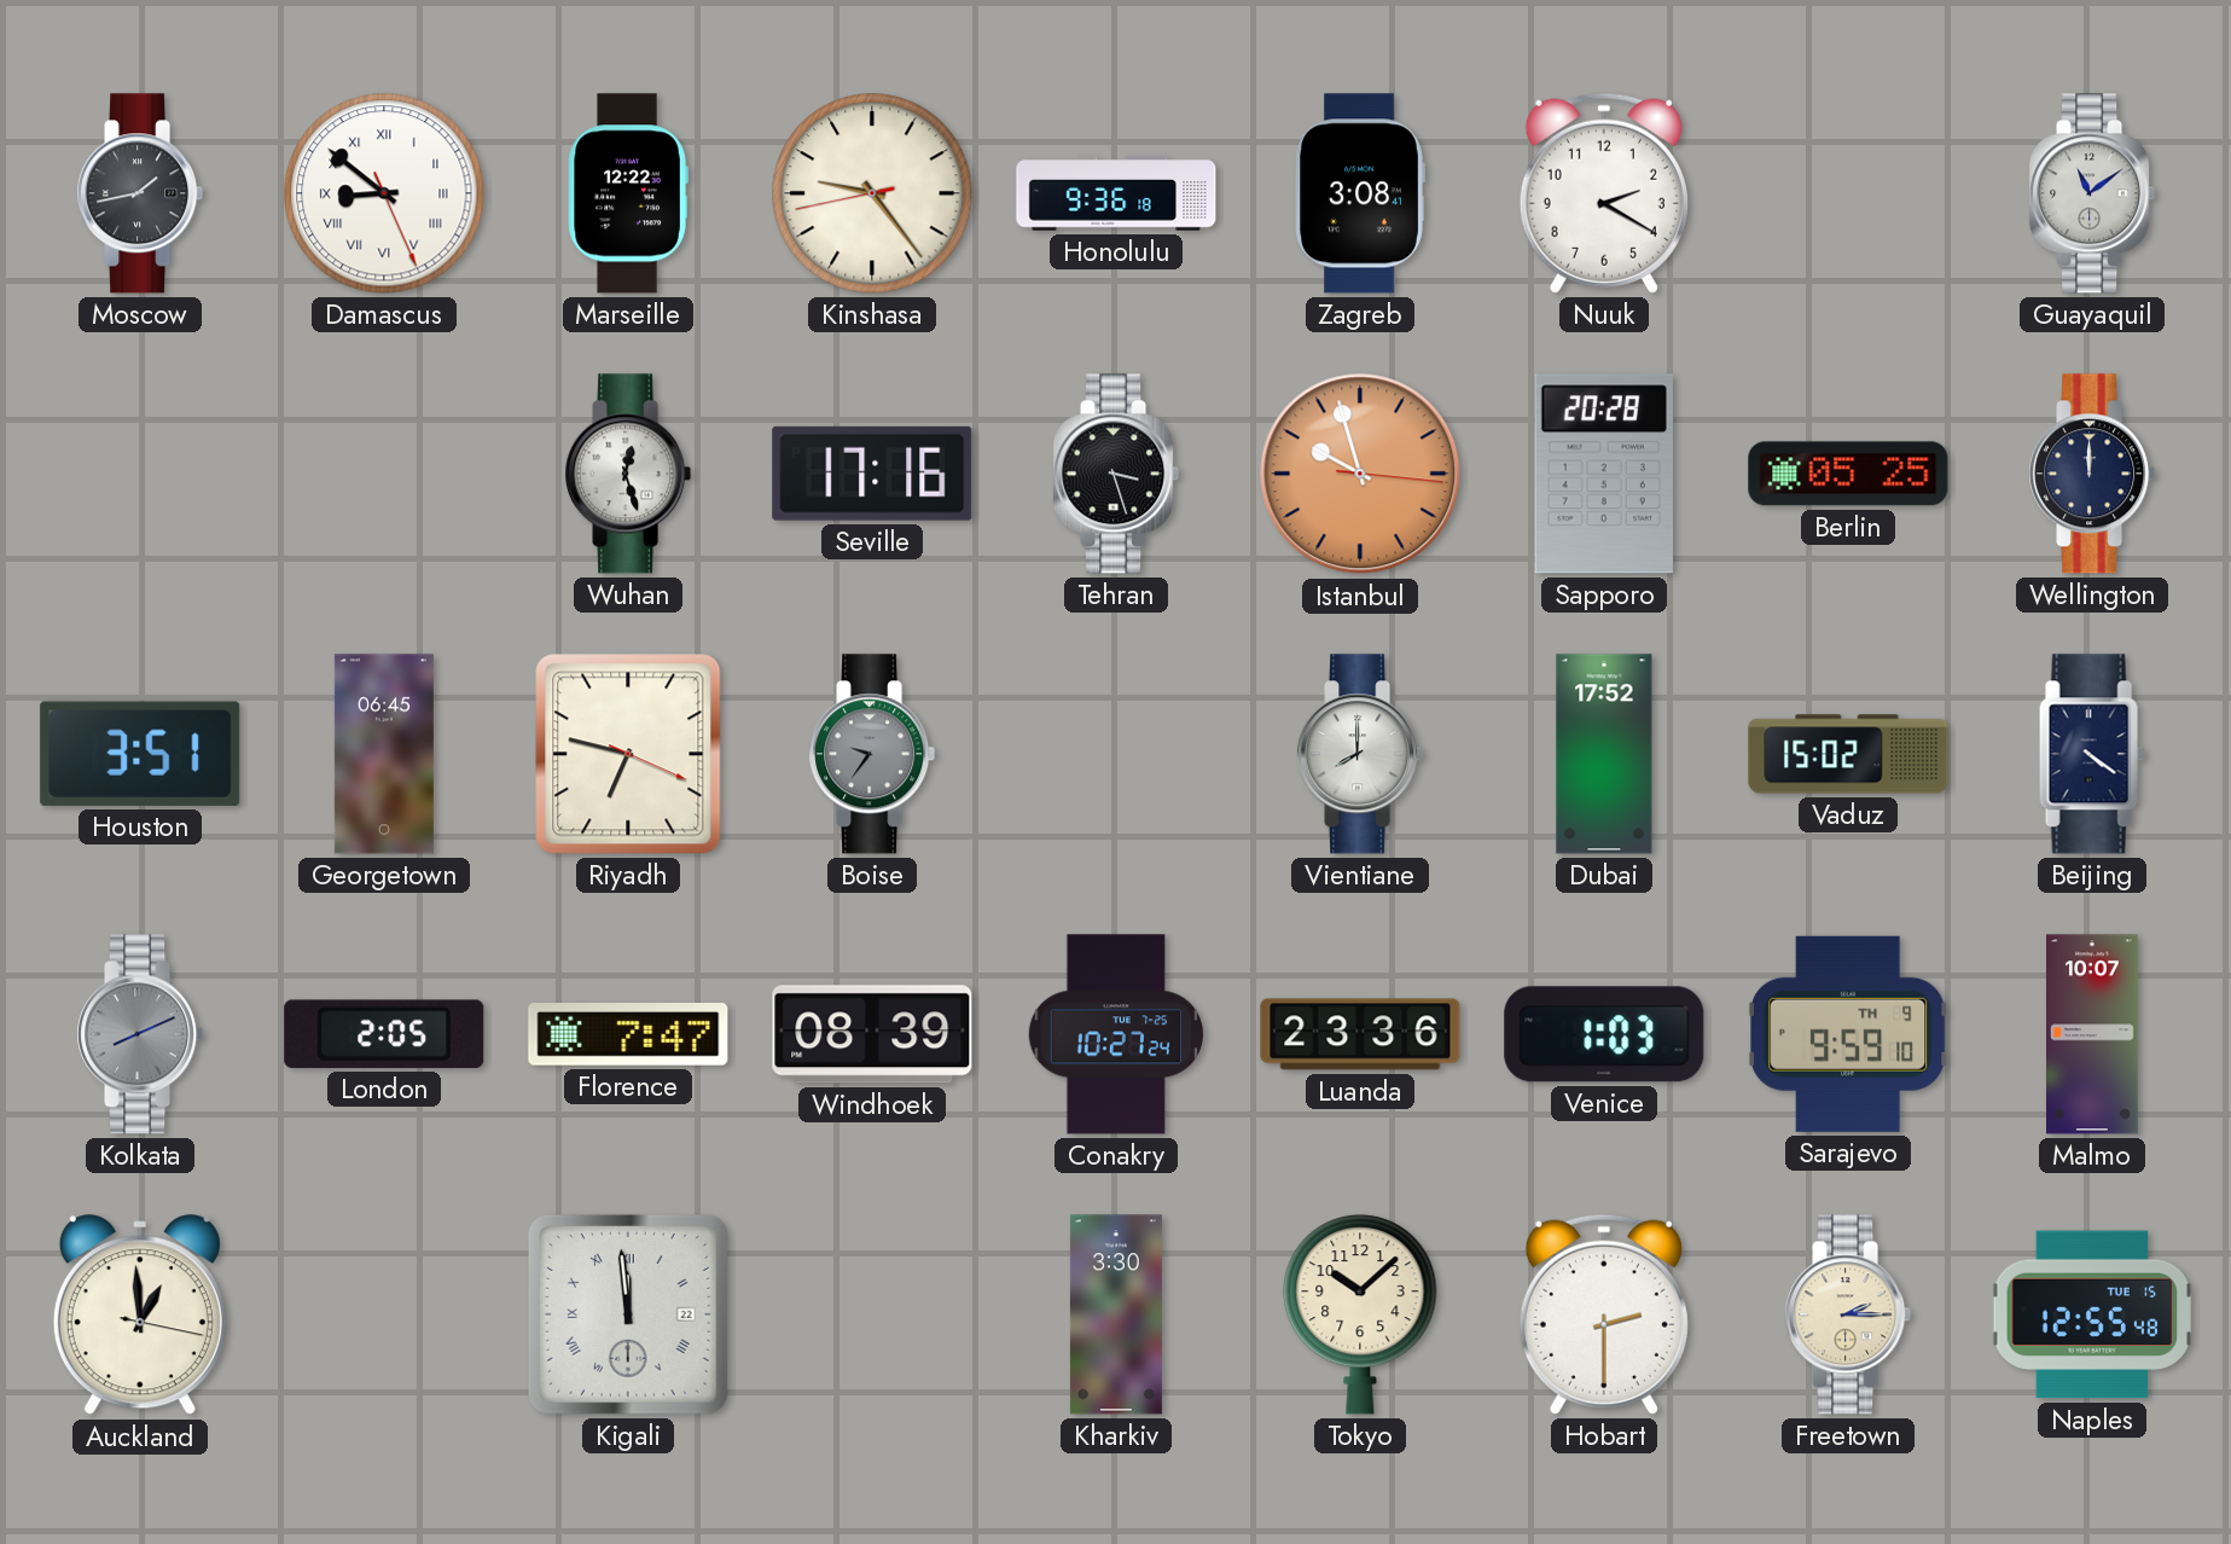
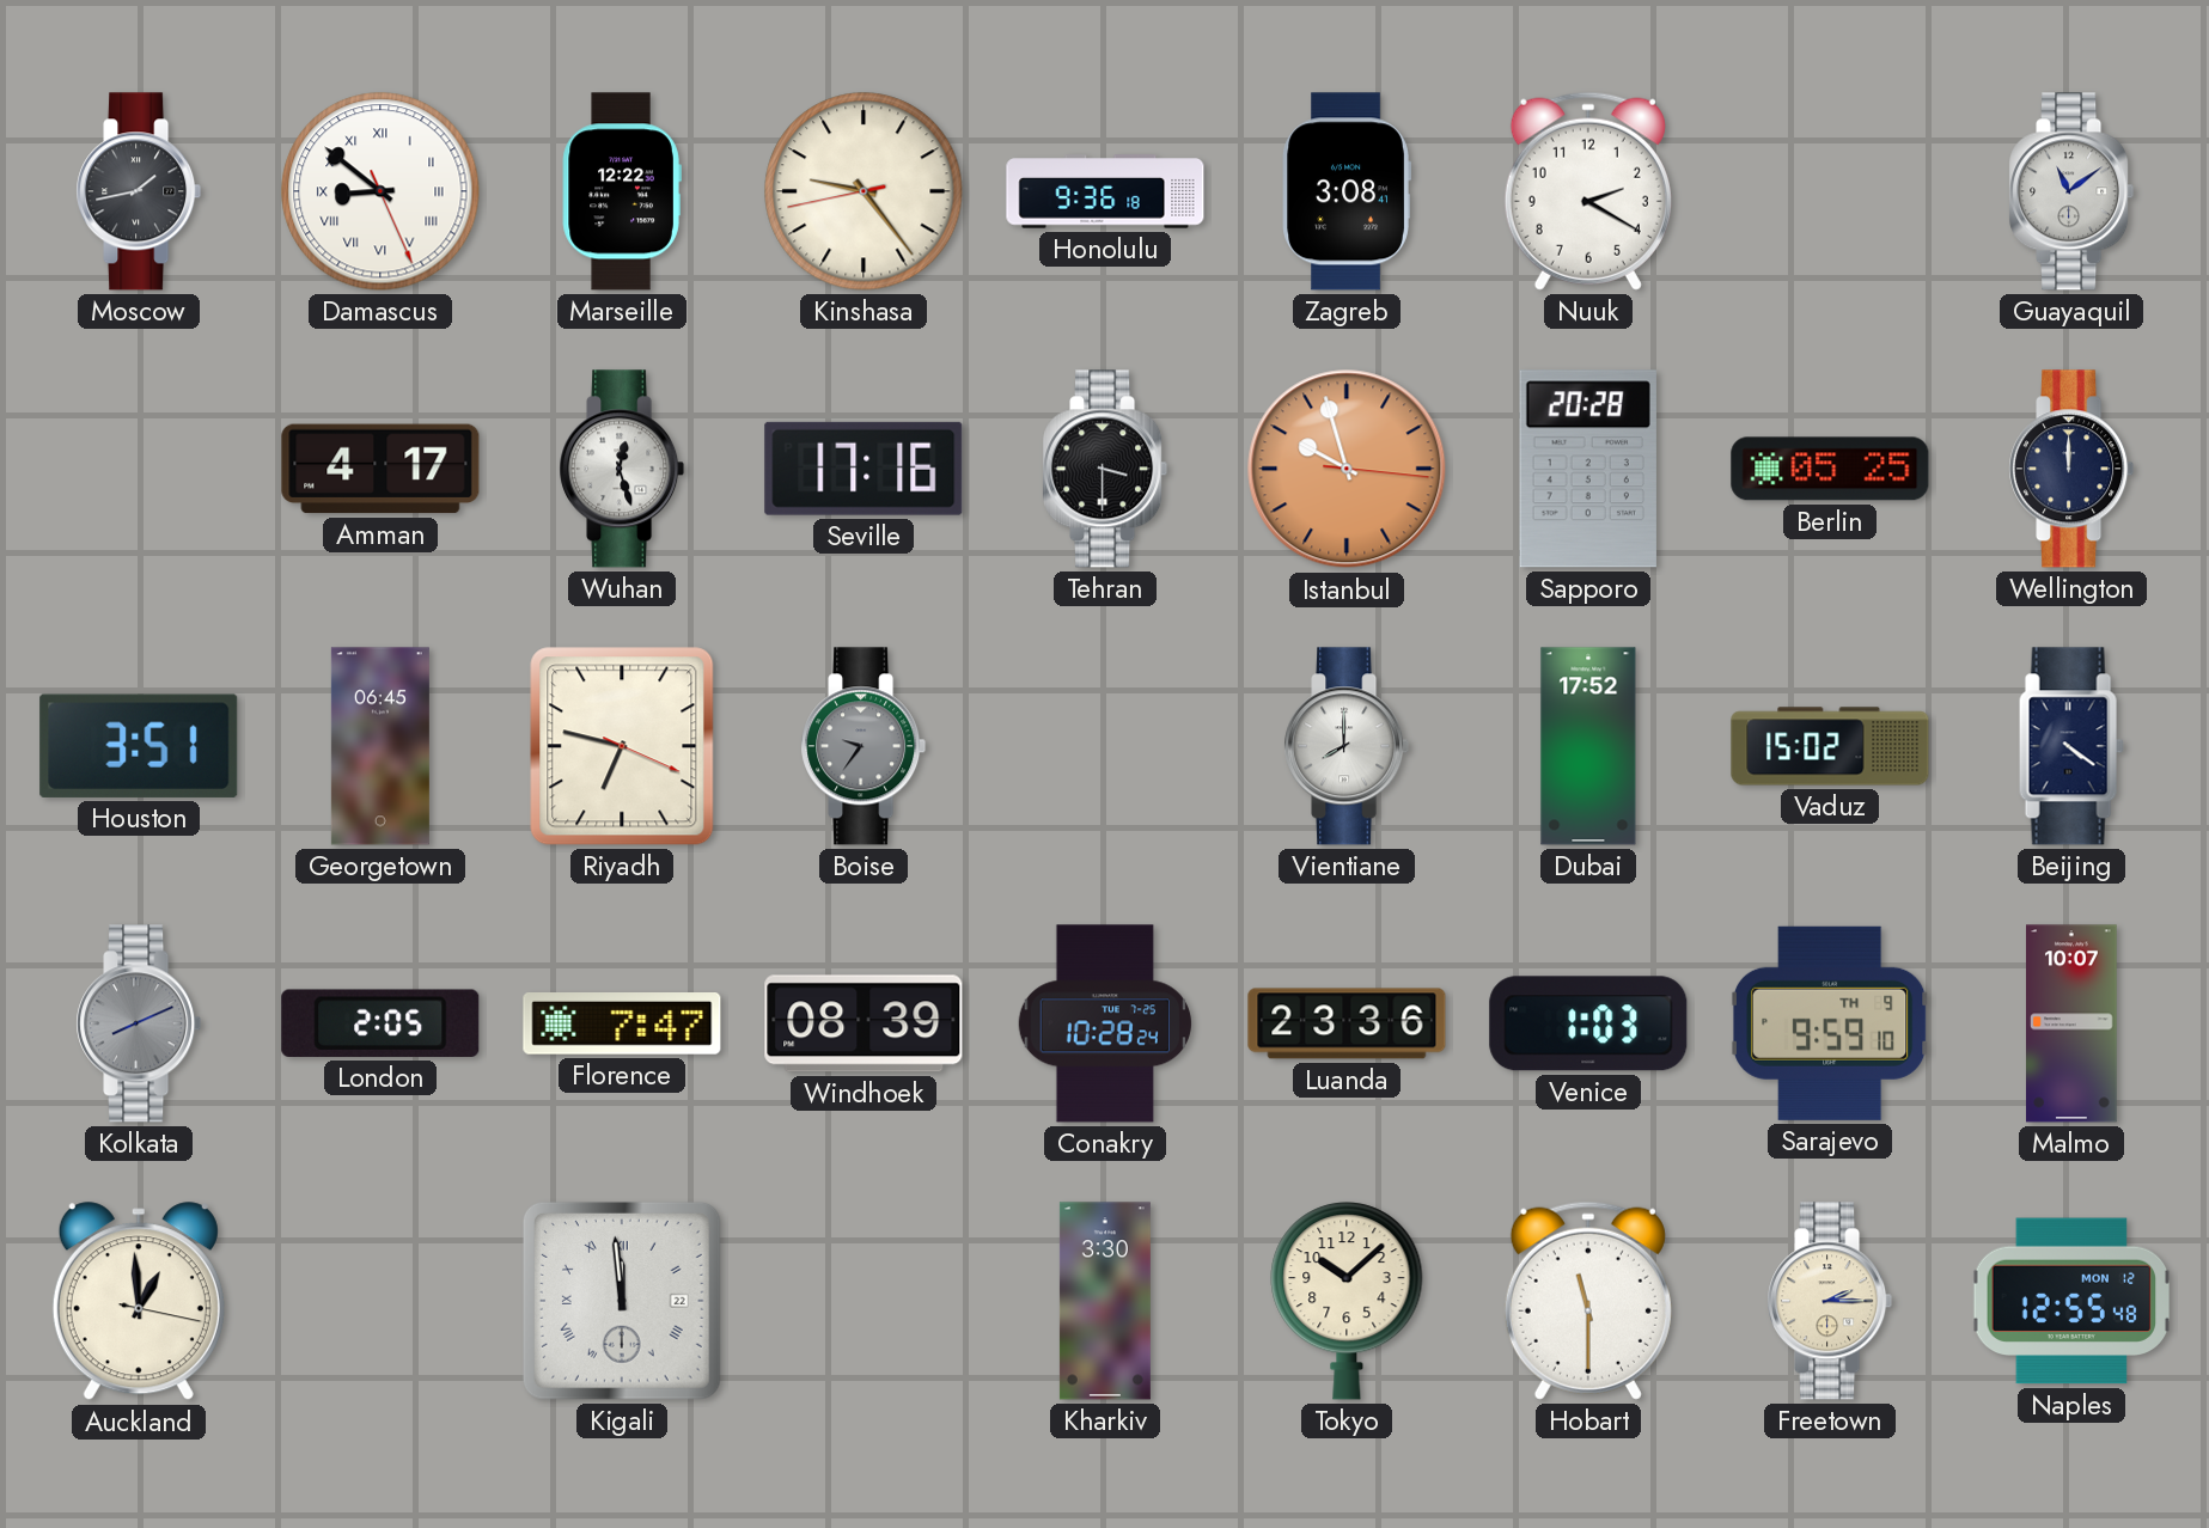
Amman: none -> 4:17
Tehran: 3:27 -> 3:30
Conakry: 10:27 -> 10:28
Hobart: 2:30 -> 11:30
Naples date: TUE 15 -> MON 12
